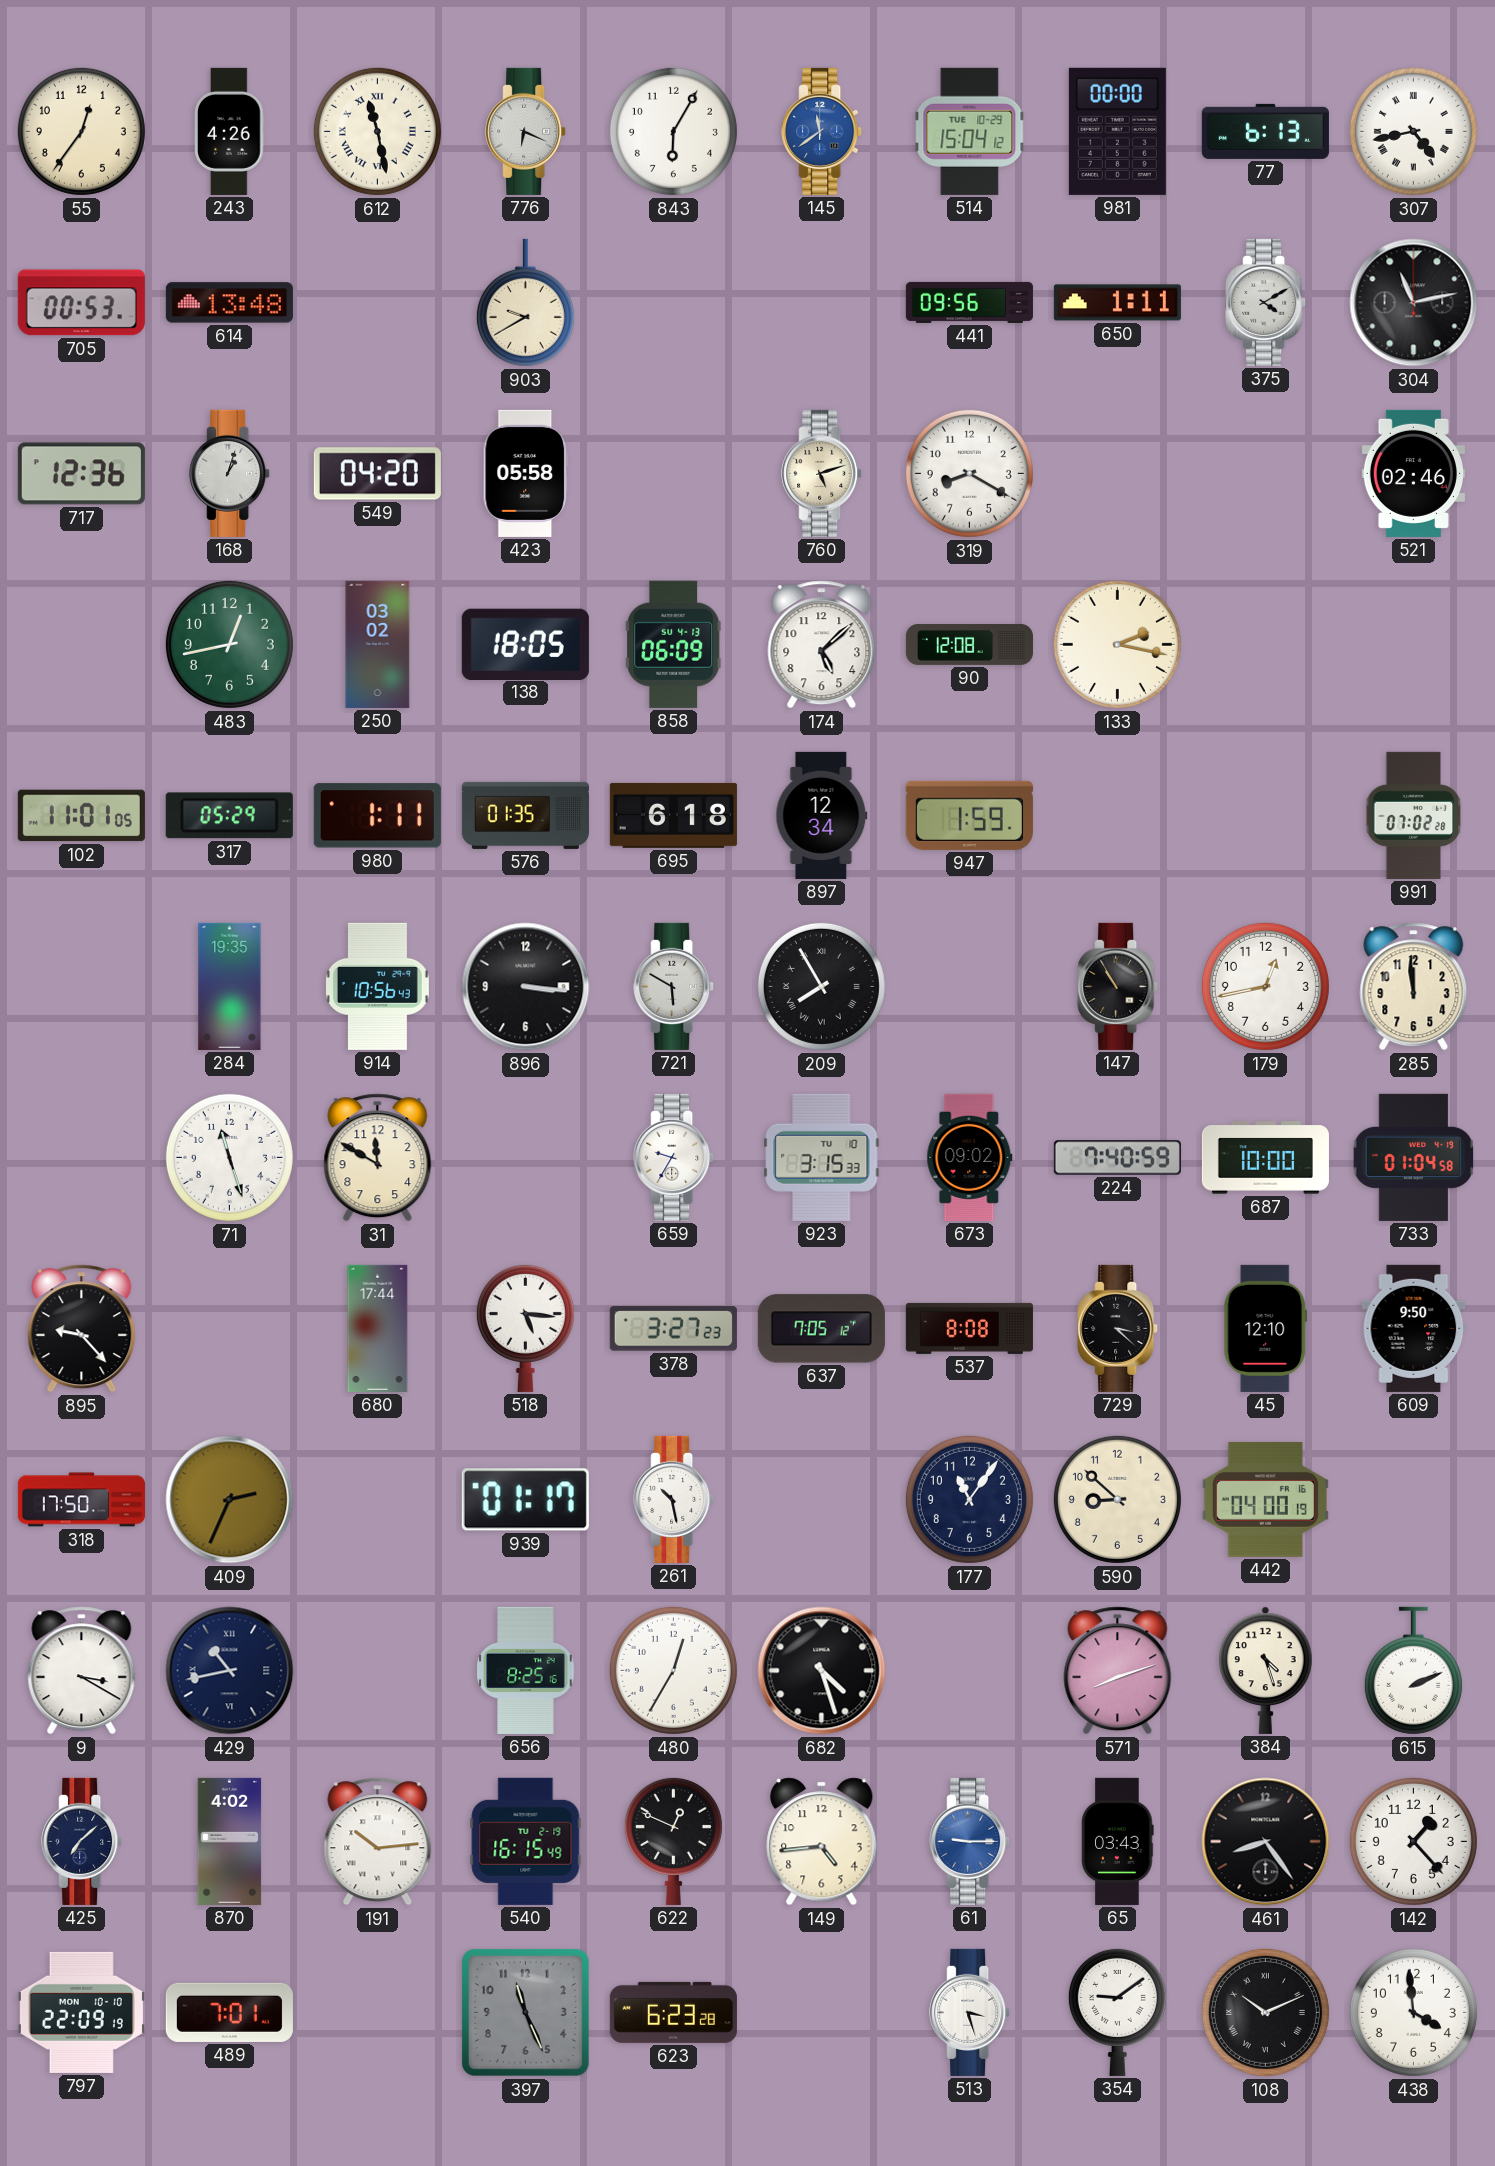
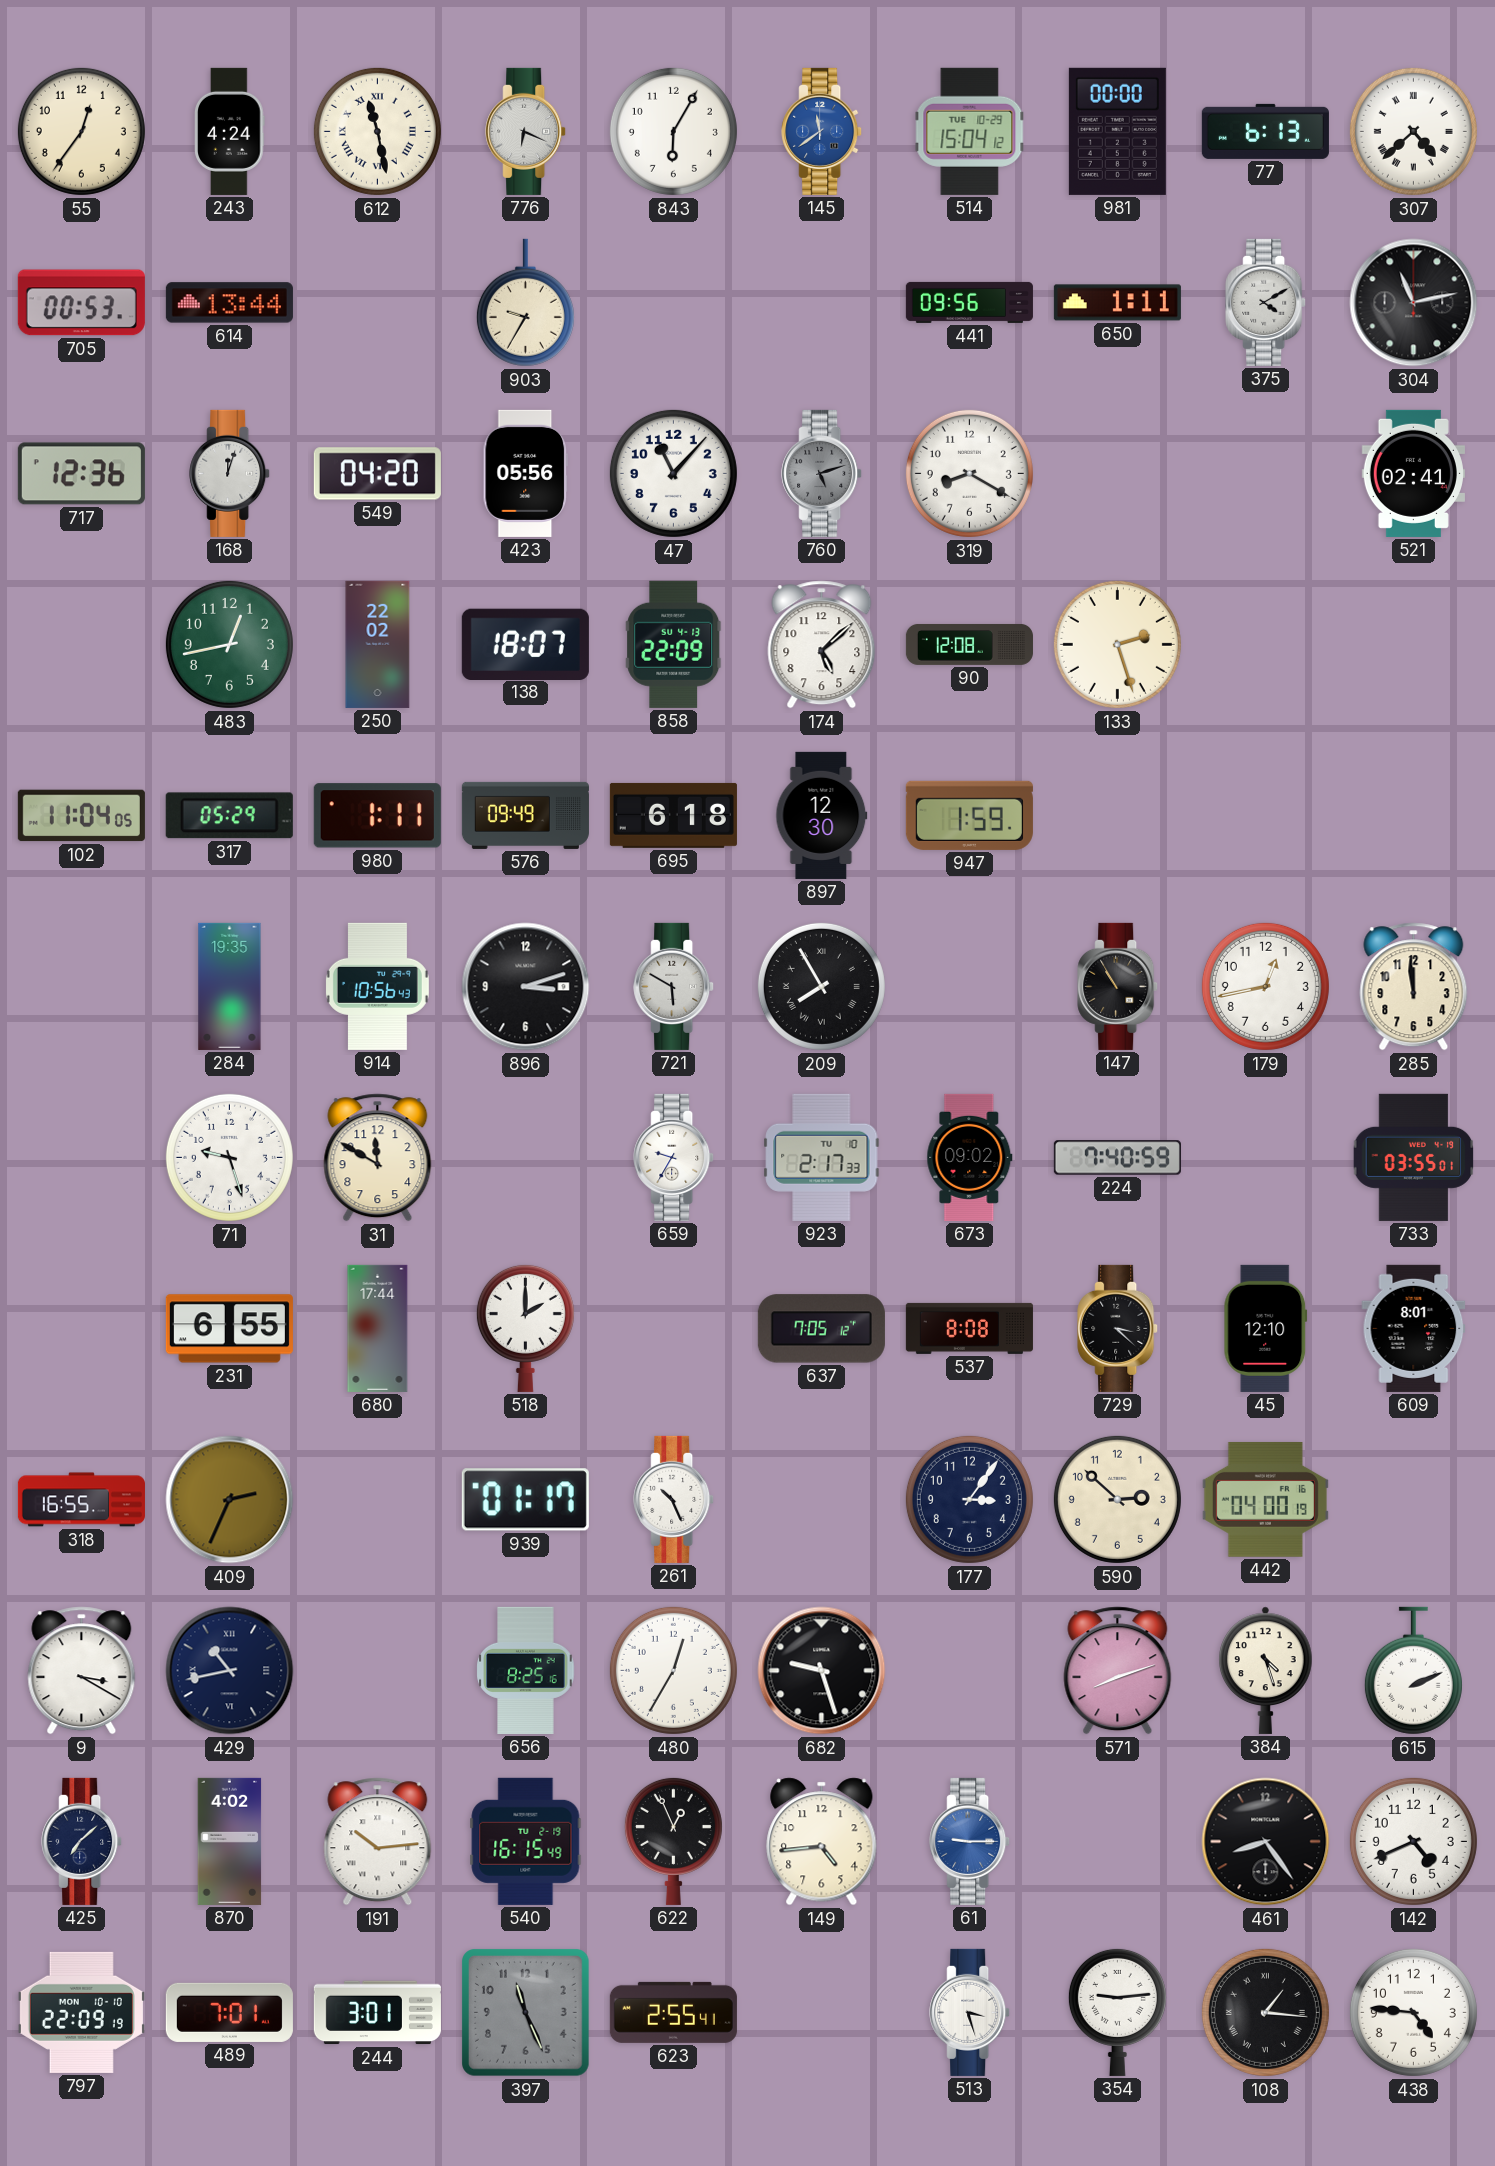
243: 4:26 -> 4:24
307: 4:43 -> 4:38
614: 13:48 -> 13:44
903: 9:40 -> 9:35
168: 1:03 -> 12:03
423: 05:58 -> 05:56
47: none -> 11:07
760 dial: cream -> grey
521: 02:46 -> 02:41
250: 03:02 -> 22:02
138: 18:05 -> 18:07
858: 06:09 -> 22:09
133: 2:17 -> 2:27
102: 11:01 -> 11:04
576: 01:35 -> 09:49
897: 12:34 -> 12:30
991: 07:02 -> none
896: 3:16 -> 3:12
71: 11:27 -> 9:27
923: 3:15 -> 2:17
687: 10:00 -> none
733: 01:04 -> 03:55
895: 9:23 -> none
231: none -> 6:55
518: 5:16 -> 2:00
378: 3:27 -> none
609: 9:50 -> 8:01
318: 17:50 -> 16:55
261: 10:28 -> 10:26
177: 11:06 -> 3:06
590: 8:52 -> 2:52
682: 4:27 -> 9:27
622: 12:49 -> 12:56
65: 03:43 -> none
142: 1:23 -> 4:41
244: none -> 3:01
623: 6:23 -> 2:55
354: 9:09 -> 9:14
108: 10:11 -> 1:16
438: 3:59 -> 4:46
